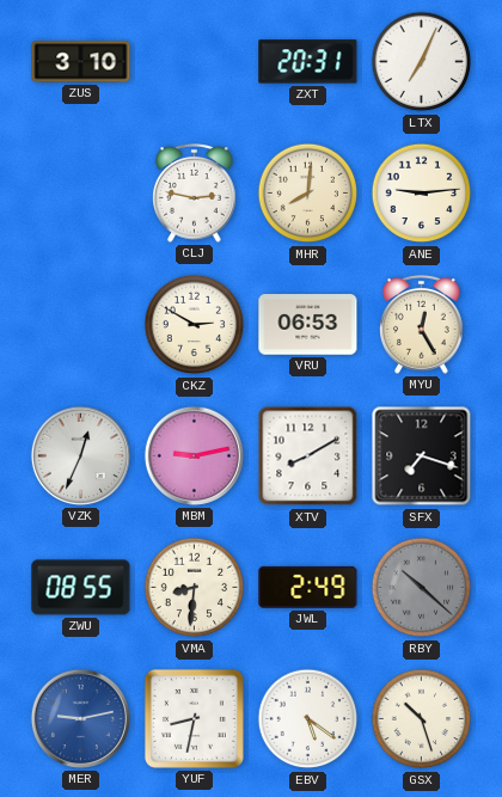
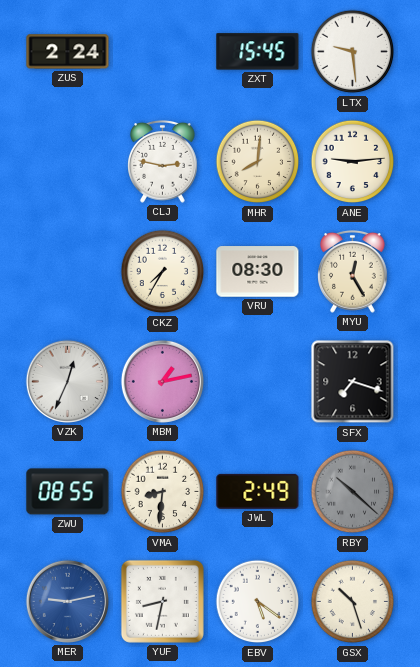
ZUS: 3:10 -> 2:24
ZXT: 20:31 -> 15:45
LTX: 7:04 -> 9:29
CKZ: 2:50 -> 7:35
VRU: 06:53 -> 08:30
MBM: 9:13 -> 1:13
XTV: 8:10 -> none
